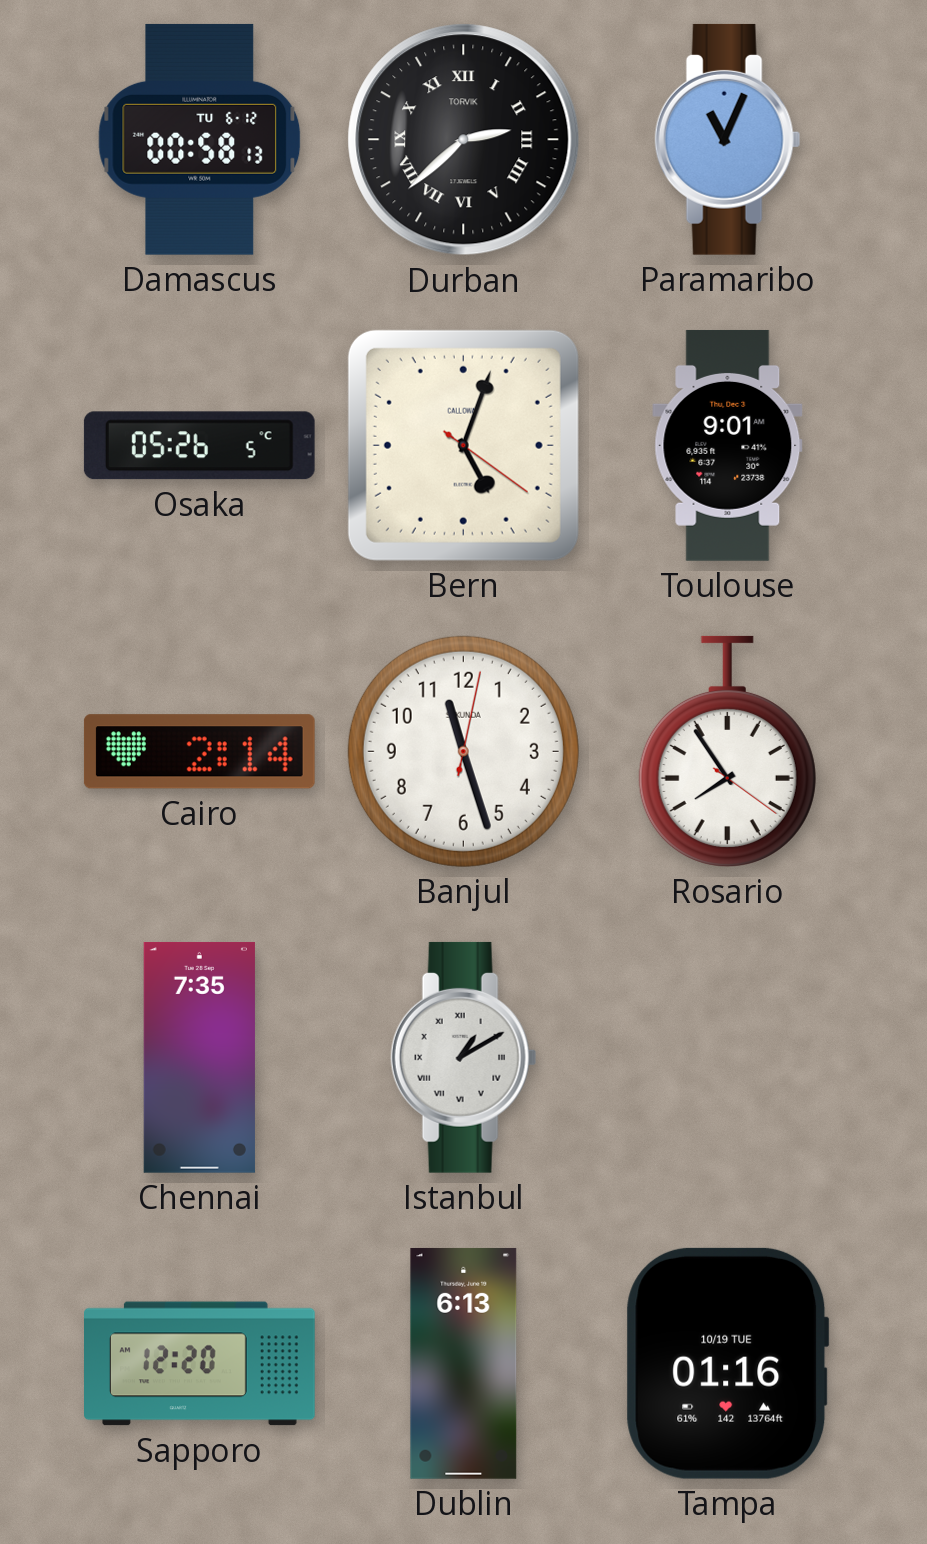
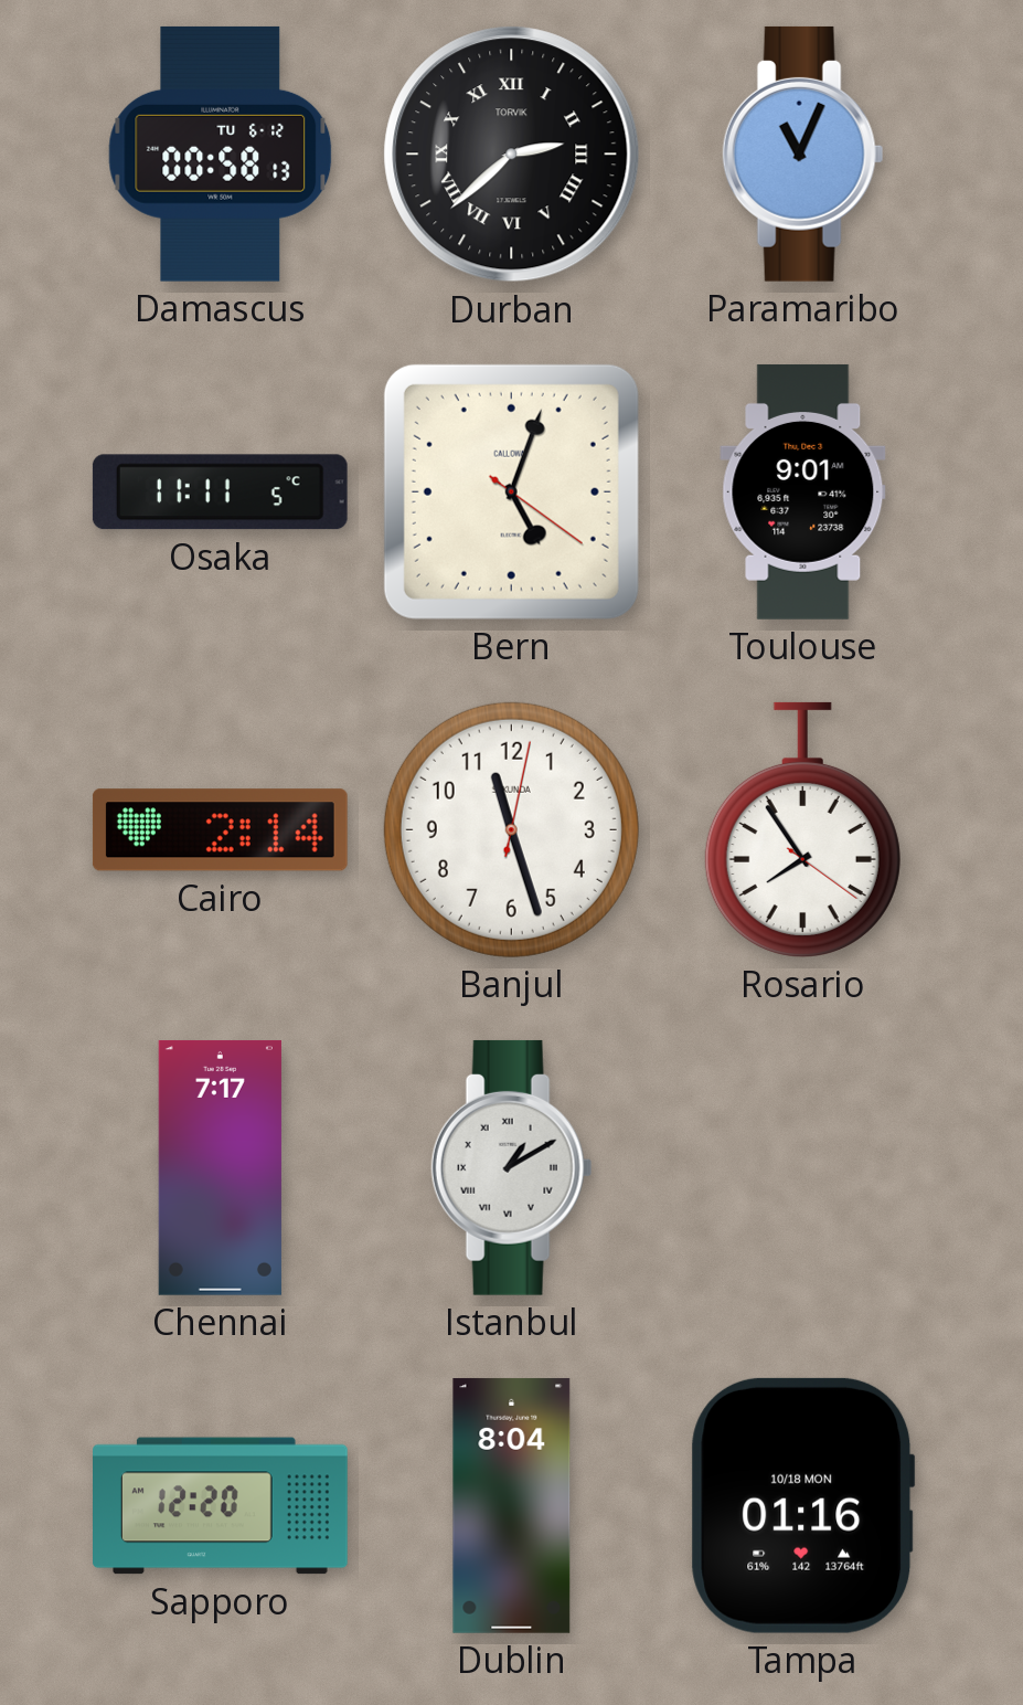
Osaka: 05:26 -> 11:11
Chennai: 7:35 -> 7:17
Dublin: 6:13 -> 8:04
Tampa date: 10/19 TUE -> 10/18 MON
